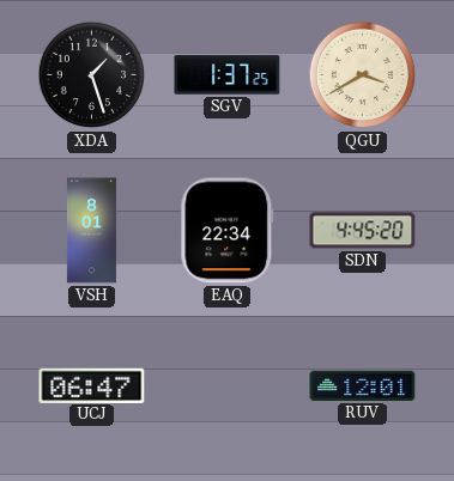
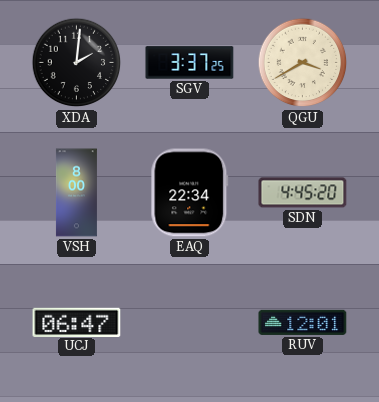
XDA: 1:27 -> 2:01
SGV: 1:37 -> 3:37
VSH: 8:01 -> 8:00
